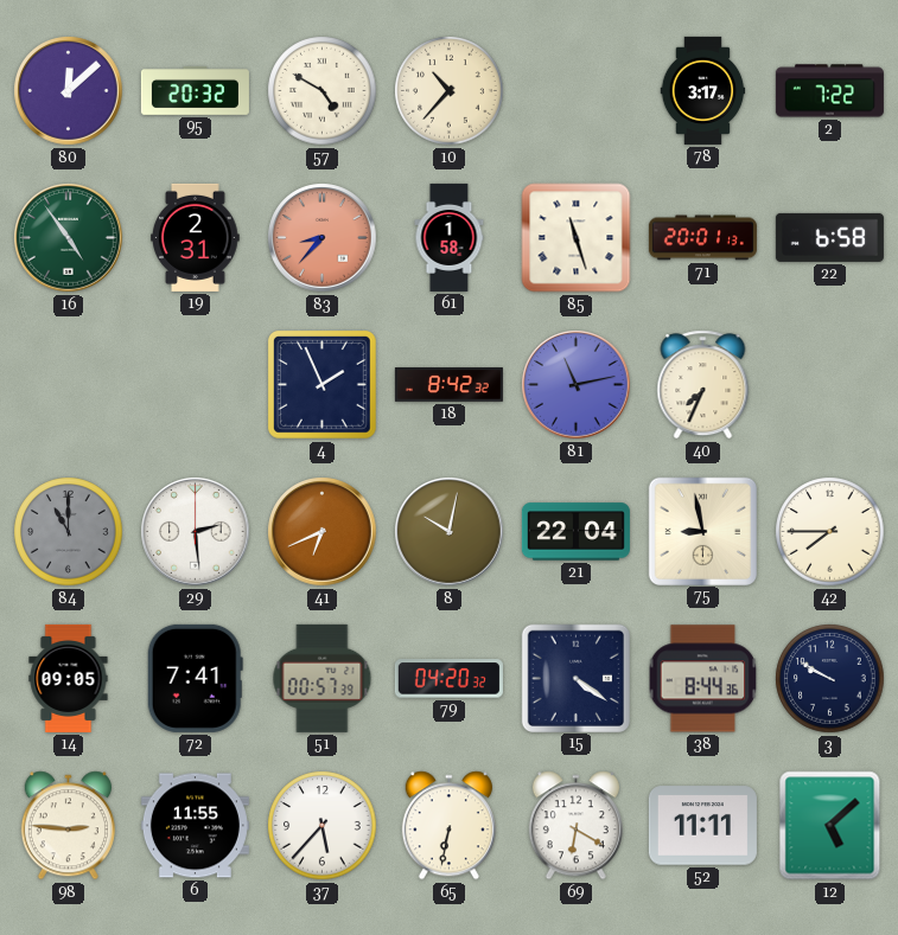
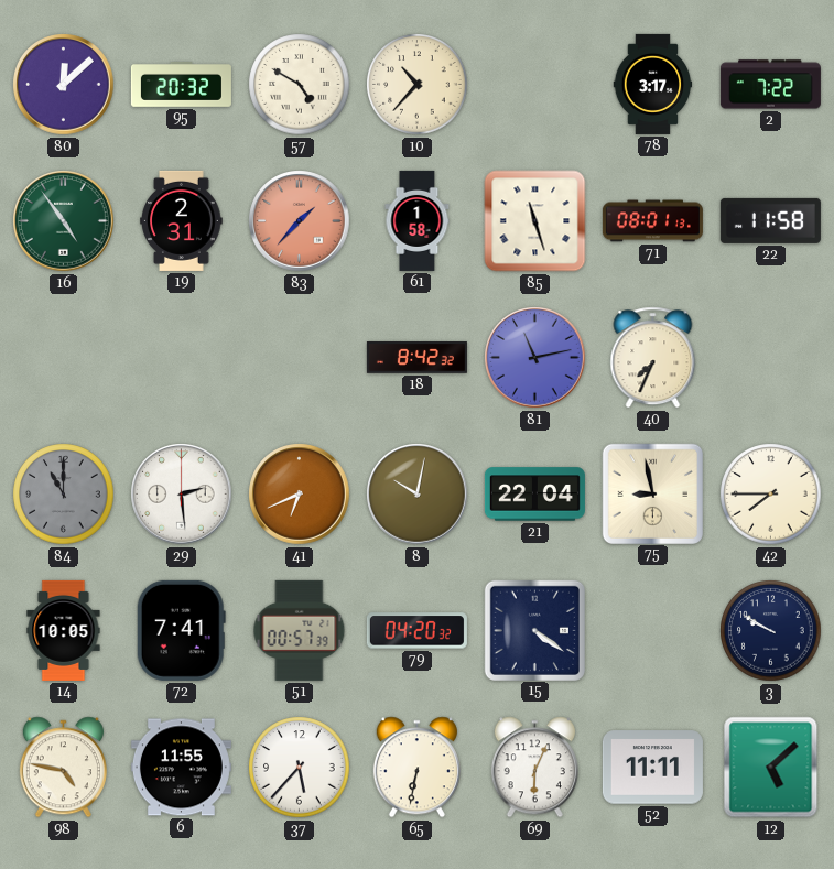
83: 8:37 -> 1:37
71: 20:01 -> 08:01
22: 6:58 -> 11:58
4: 1:56 -> none
14: 09:05 -> 10:05
38: 8:44 -> none
98: 2:46 -> 4:47
69: 6:20 -> 6:04
